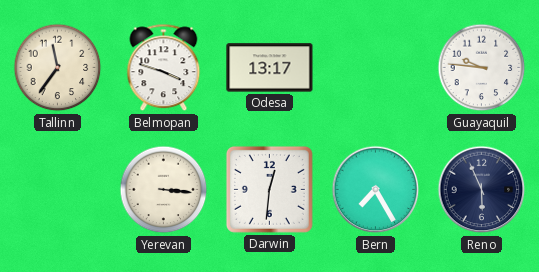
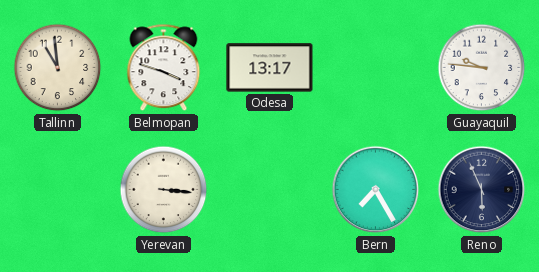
Tallinn: 11:36 -> 10:59
Darwin: 12:31 -> none
